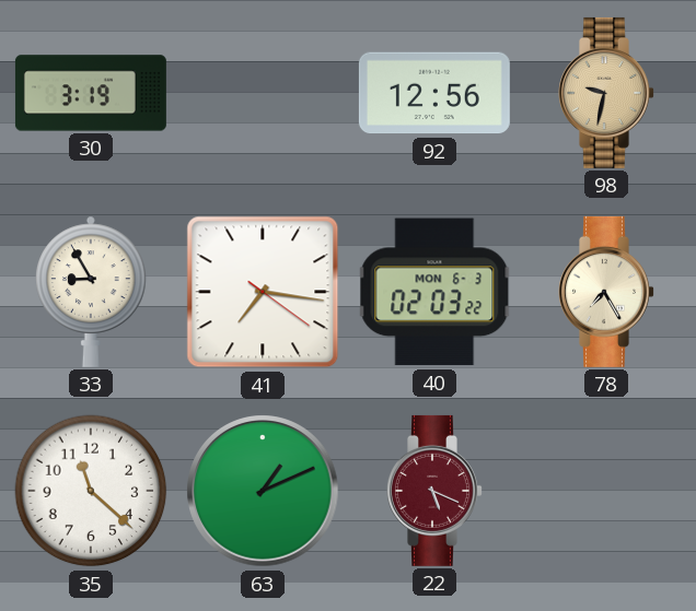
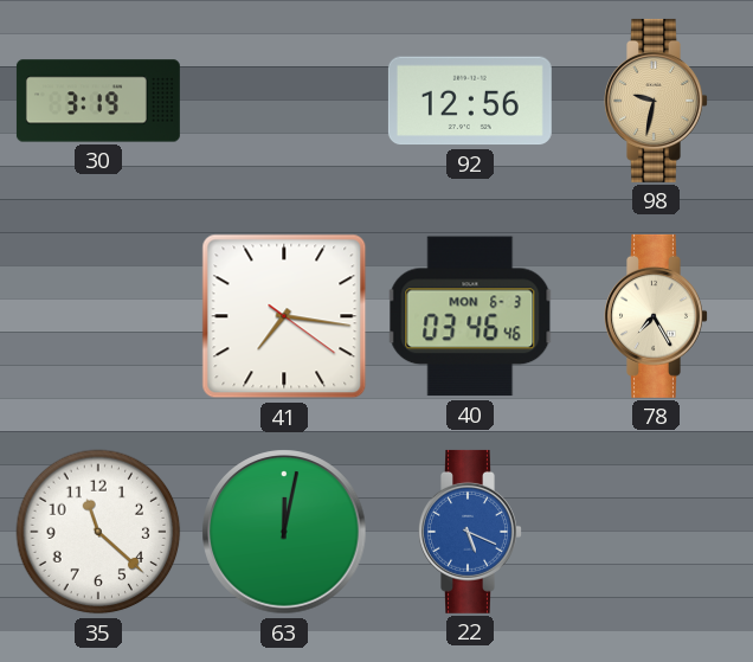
33: 8:55 -> none
40: 02:03 -> 03:46
63: 1:11 -> 12:02
22 dial: burgundy -> blue
